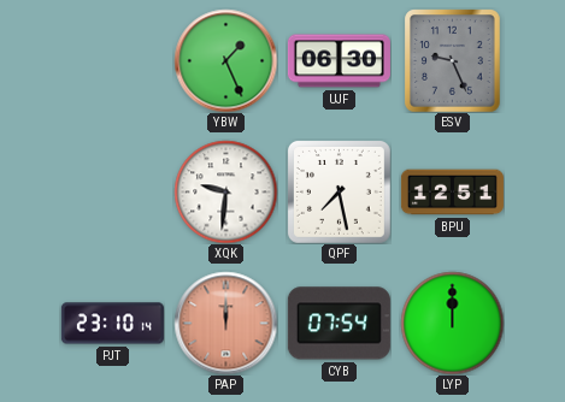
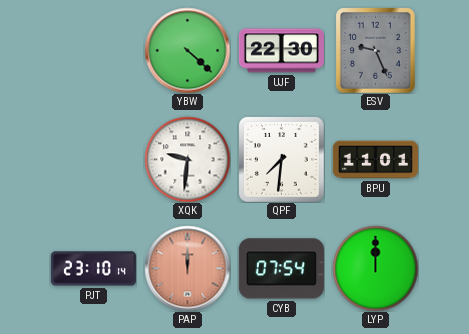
YBW: 1:26 -> 4:22
UJF: 06:30 -> 22:30
QPF: 7:28 -> 7:31
BPU: 12:51 -> 11:01
